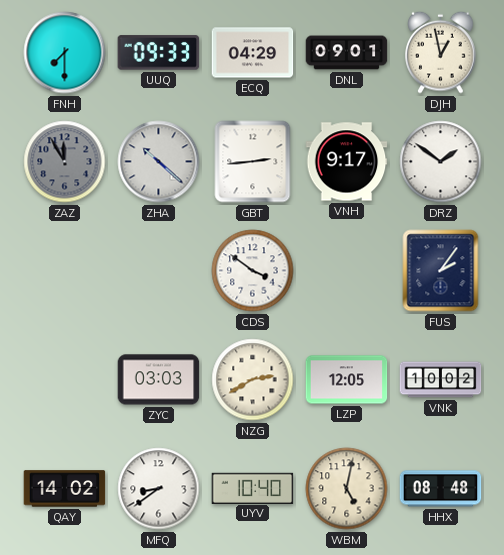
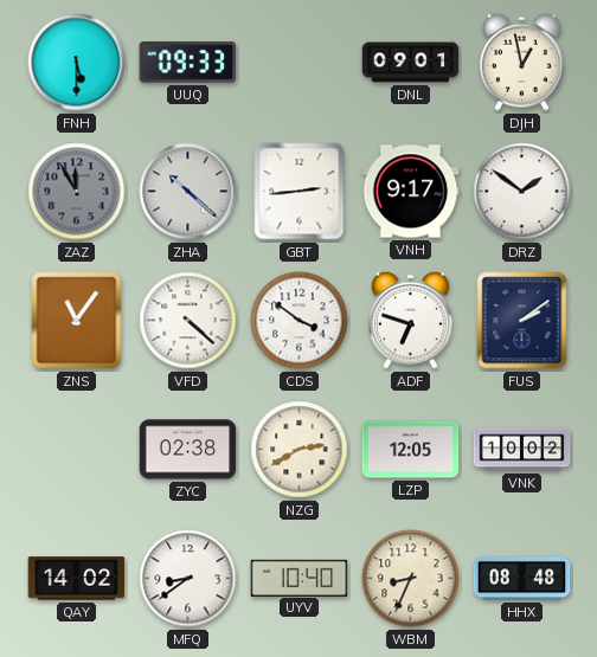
FNH: 7:30 -> 5:30
ECQ: 04:29 -> none
ZNS: none -> 11:06
VFD: none -> 4:22
ADF: none -> 6:48
FUS: 2:06 -> 2:09
ZYC: 03:03 -> 02:38
WBM: 5:02 -> 8:34
